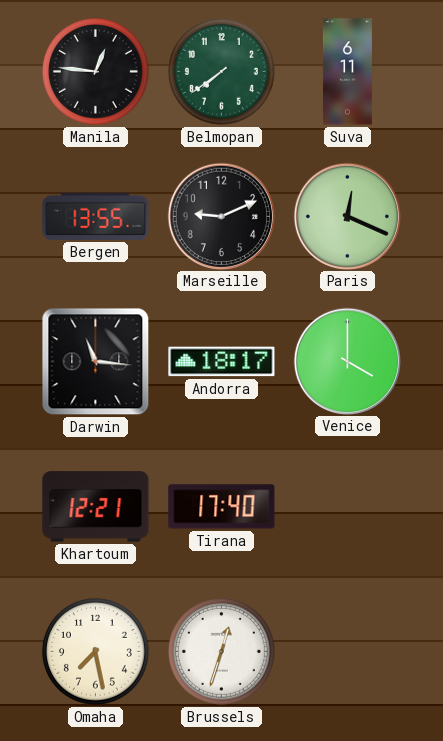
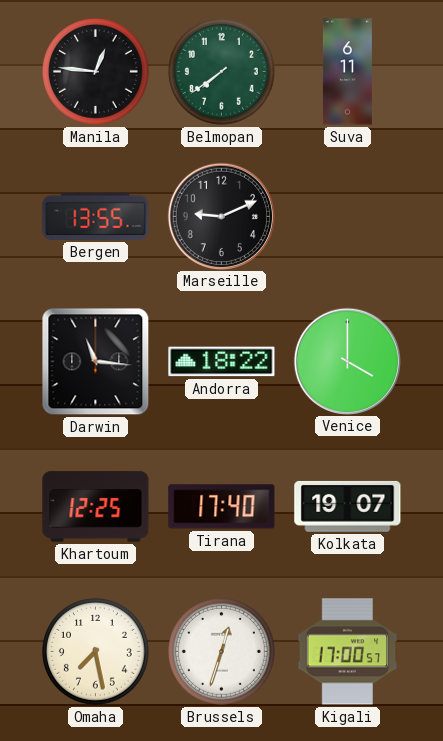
Paris: 12:19 -> none
Andorra: 18:17 -> 18:22
Khartoum: 12:21 -> 12:25
Kolkata: none -> 19:07
Kigali: none -> 17:00
